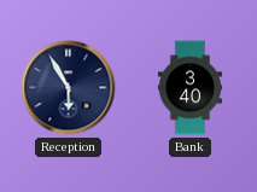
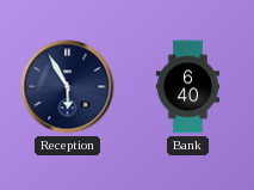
Bank: 3:40 -> 6:40
